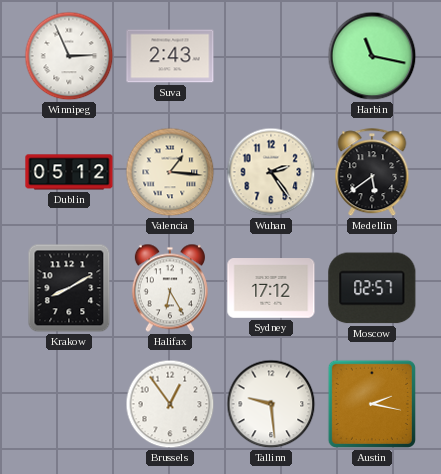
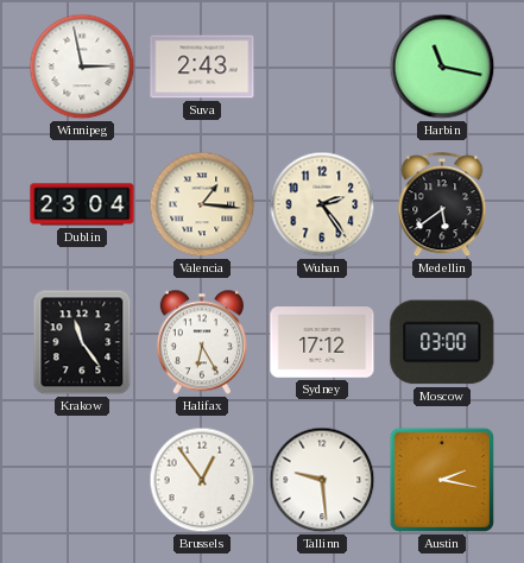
Winnipeg: 2:56 -> 2:58
Dublin: 05:12 -> 23:04
Krakow: 8:10 -> 11:24
Moscow: 02:57 -> 03:00
